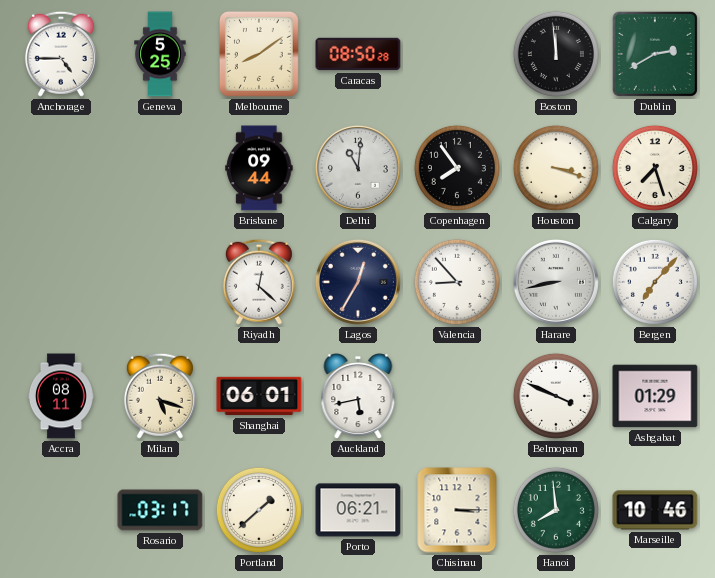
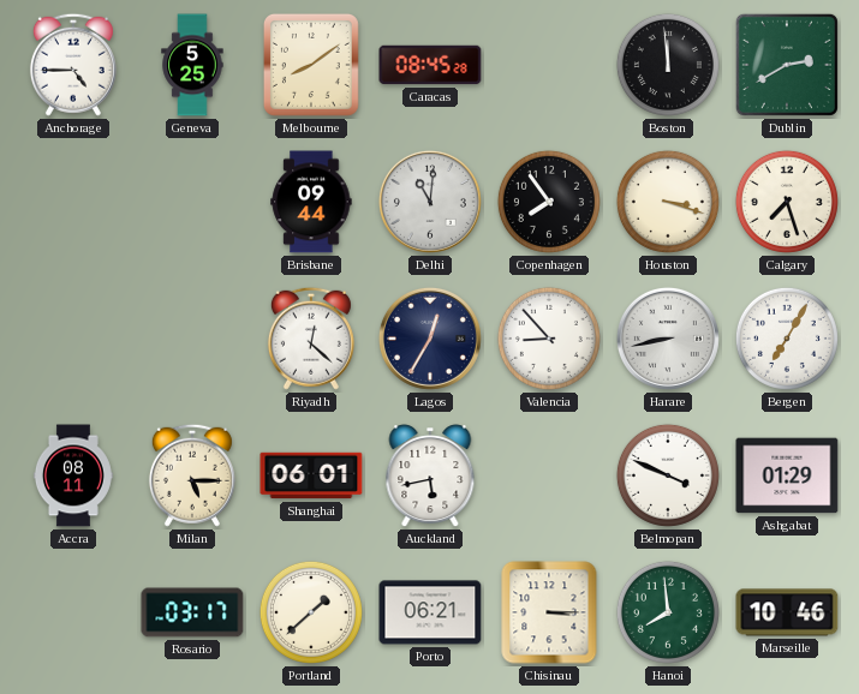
Caracas: 08:50 -> 08:45
Bergen: 7:07 -> 7:05
Milan: 5:18 -> 5:15
